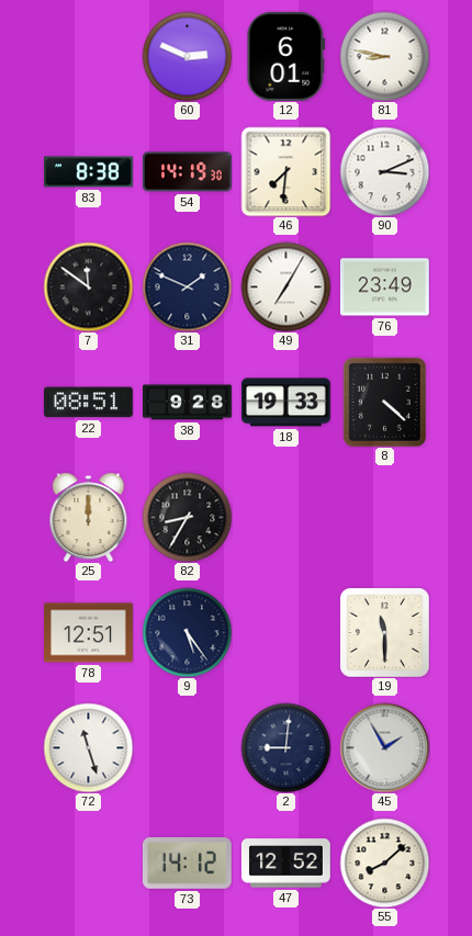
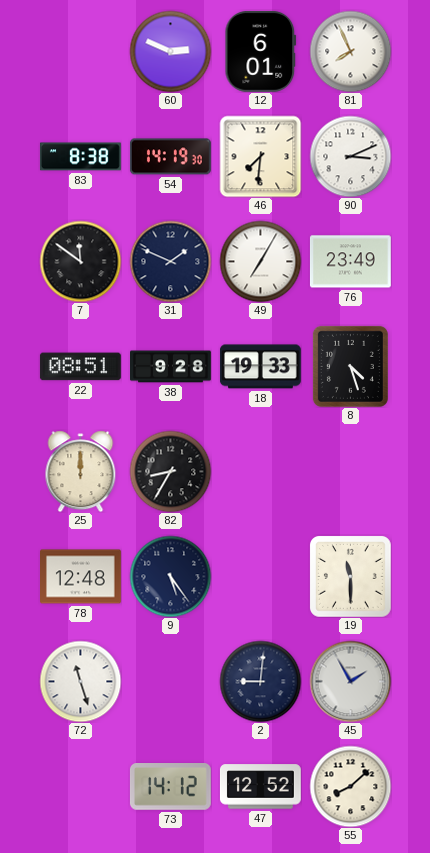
81: 8:47 -> 7:56
8: 4:22 -> 4:27
78: 12:51 -> 12:48
